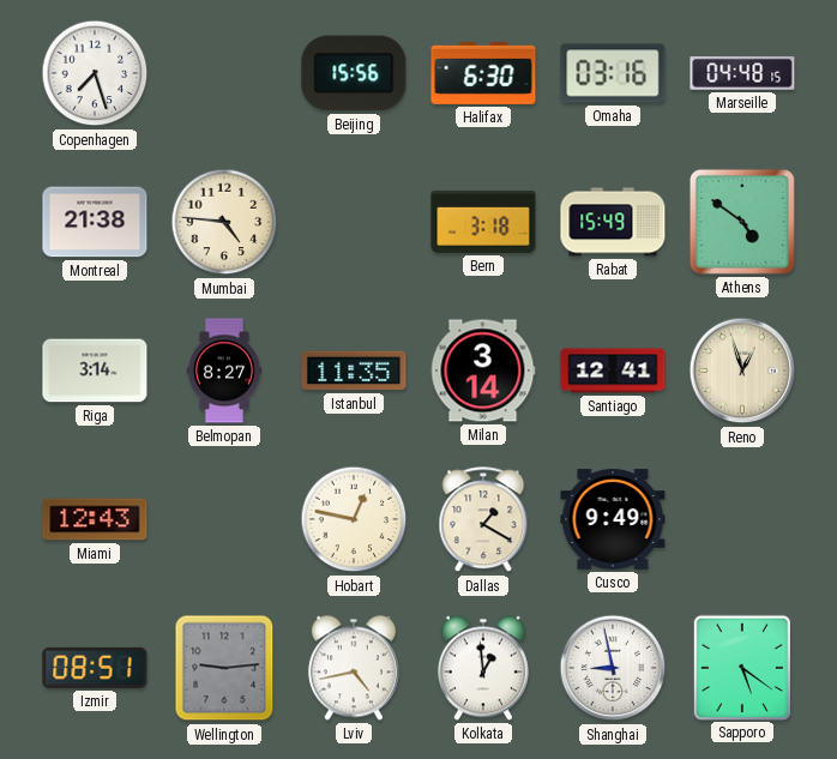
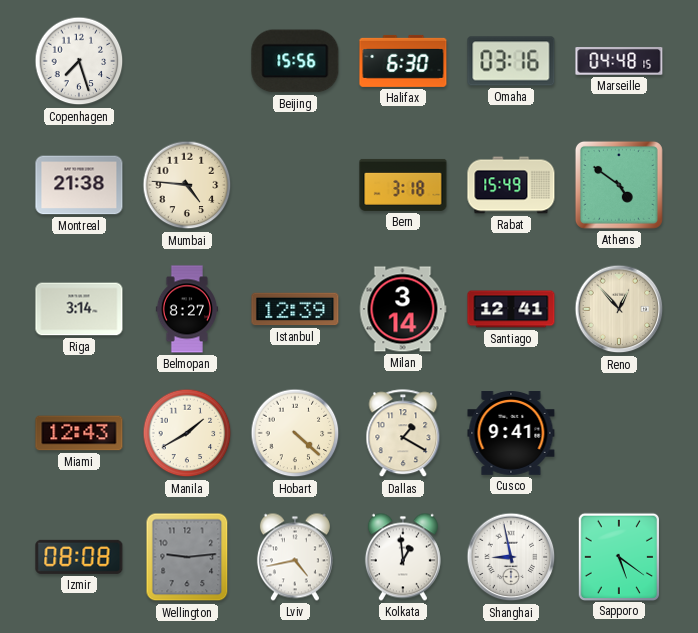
Istanbul: 11:35 -> 12:39
Reno: 12:57 -> 12:53
Manila: none -> 1:40
Hobart: 12:47 -> 4:22
Cusco: 9:49 -> 9:41
Izmir: 08:51 -> 08:08
